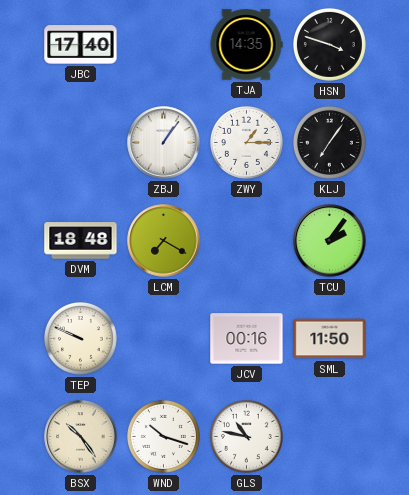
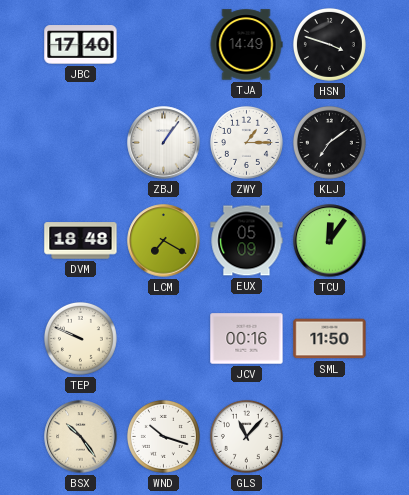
TJA: 14:35 -> 14:49
KLJ: 7:06 -> 7:09
EUX: none -> 05:09
TCU: 2:06 -> 12:06
GLS: 10:47 -> 11:07
